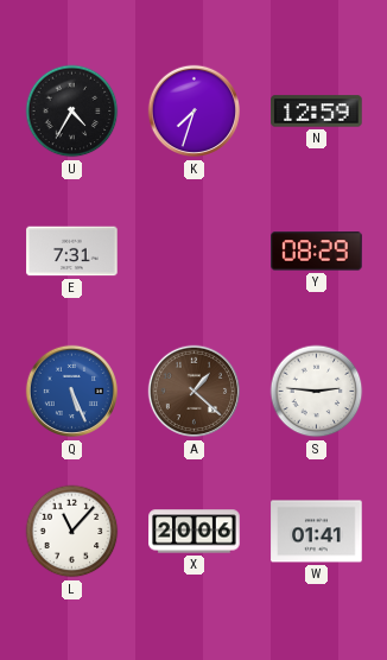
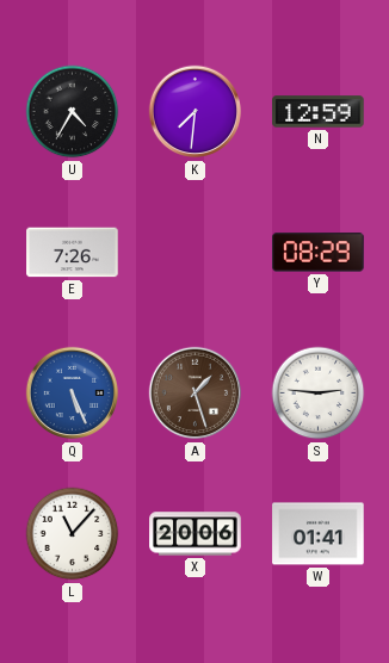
K: 7:33 -> 7:31
E: 7:31 -> 7:26
A: 1:22 -> 1:27
